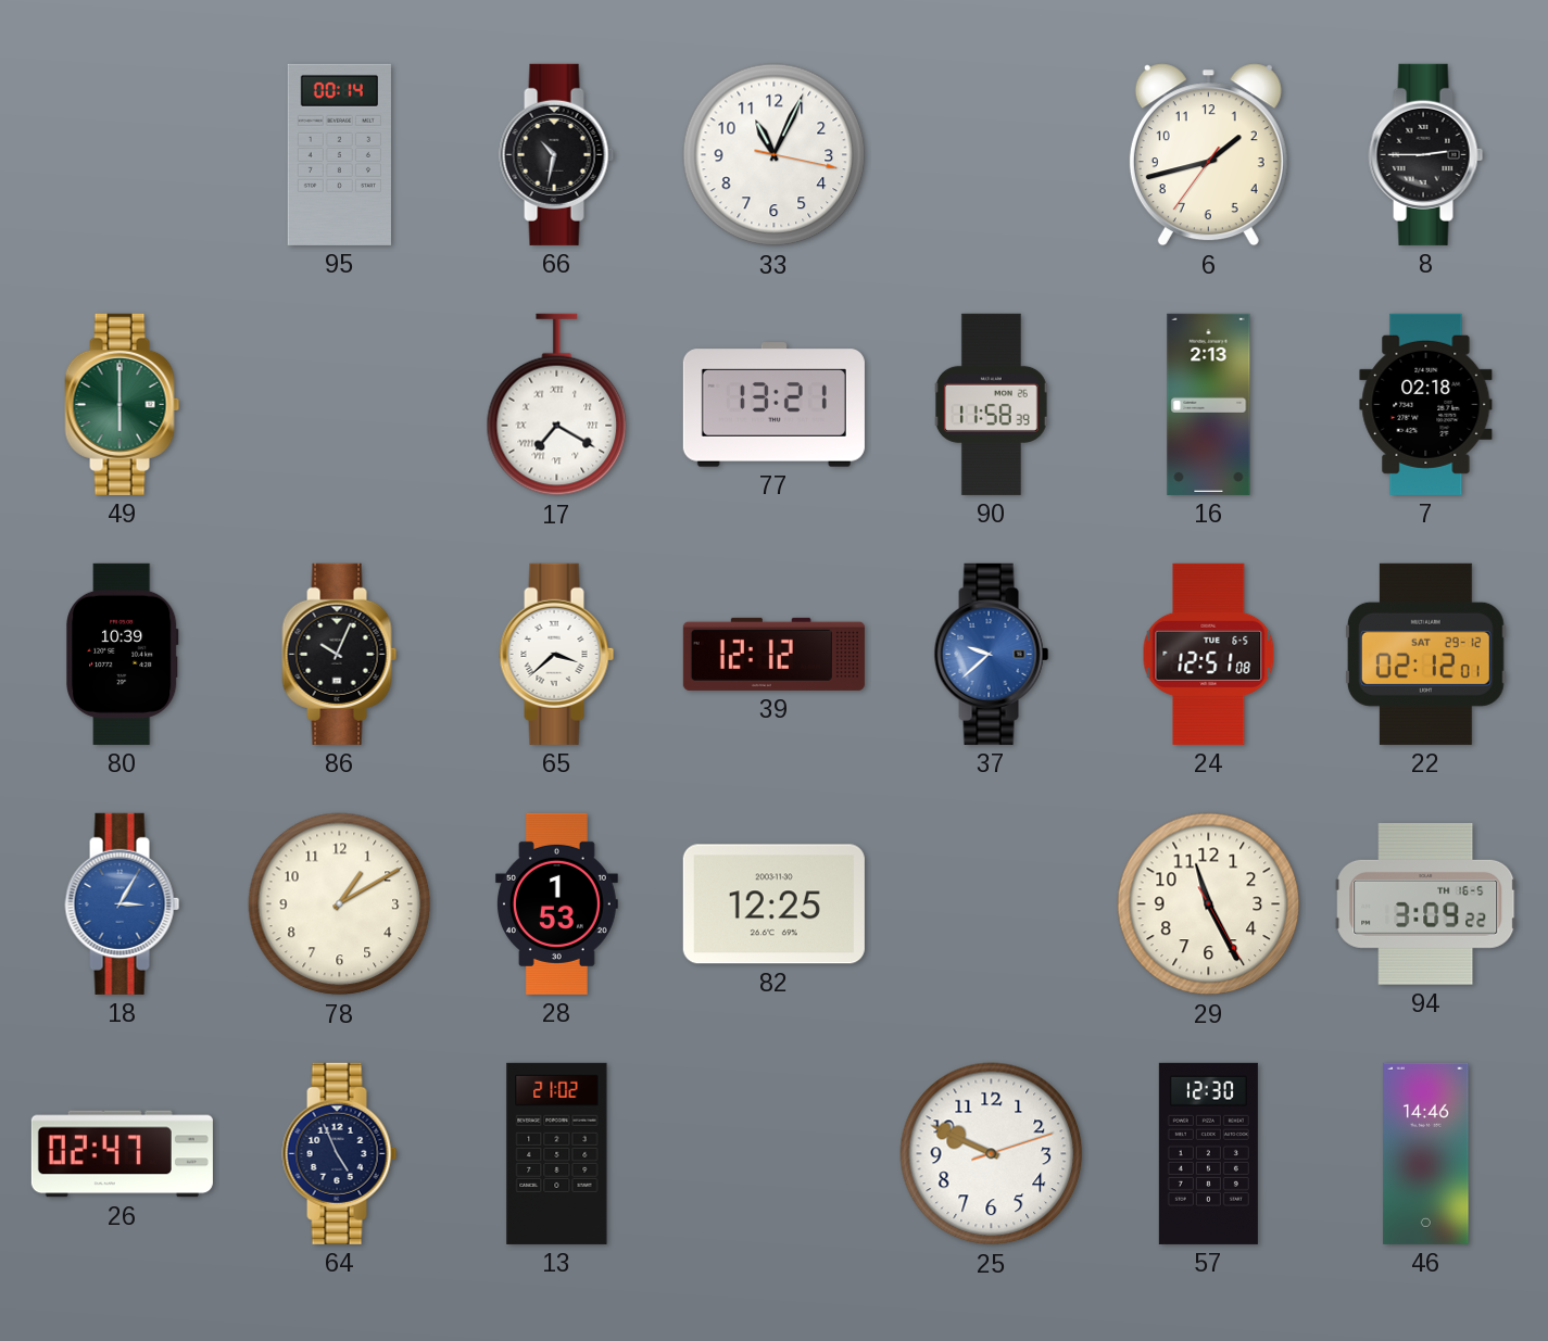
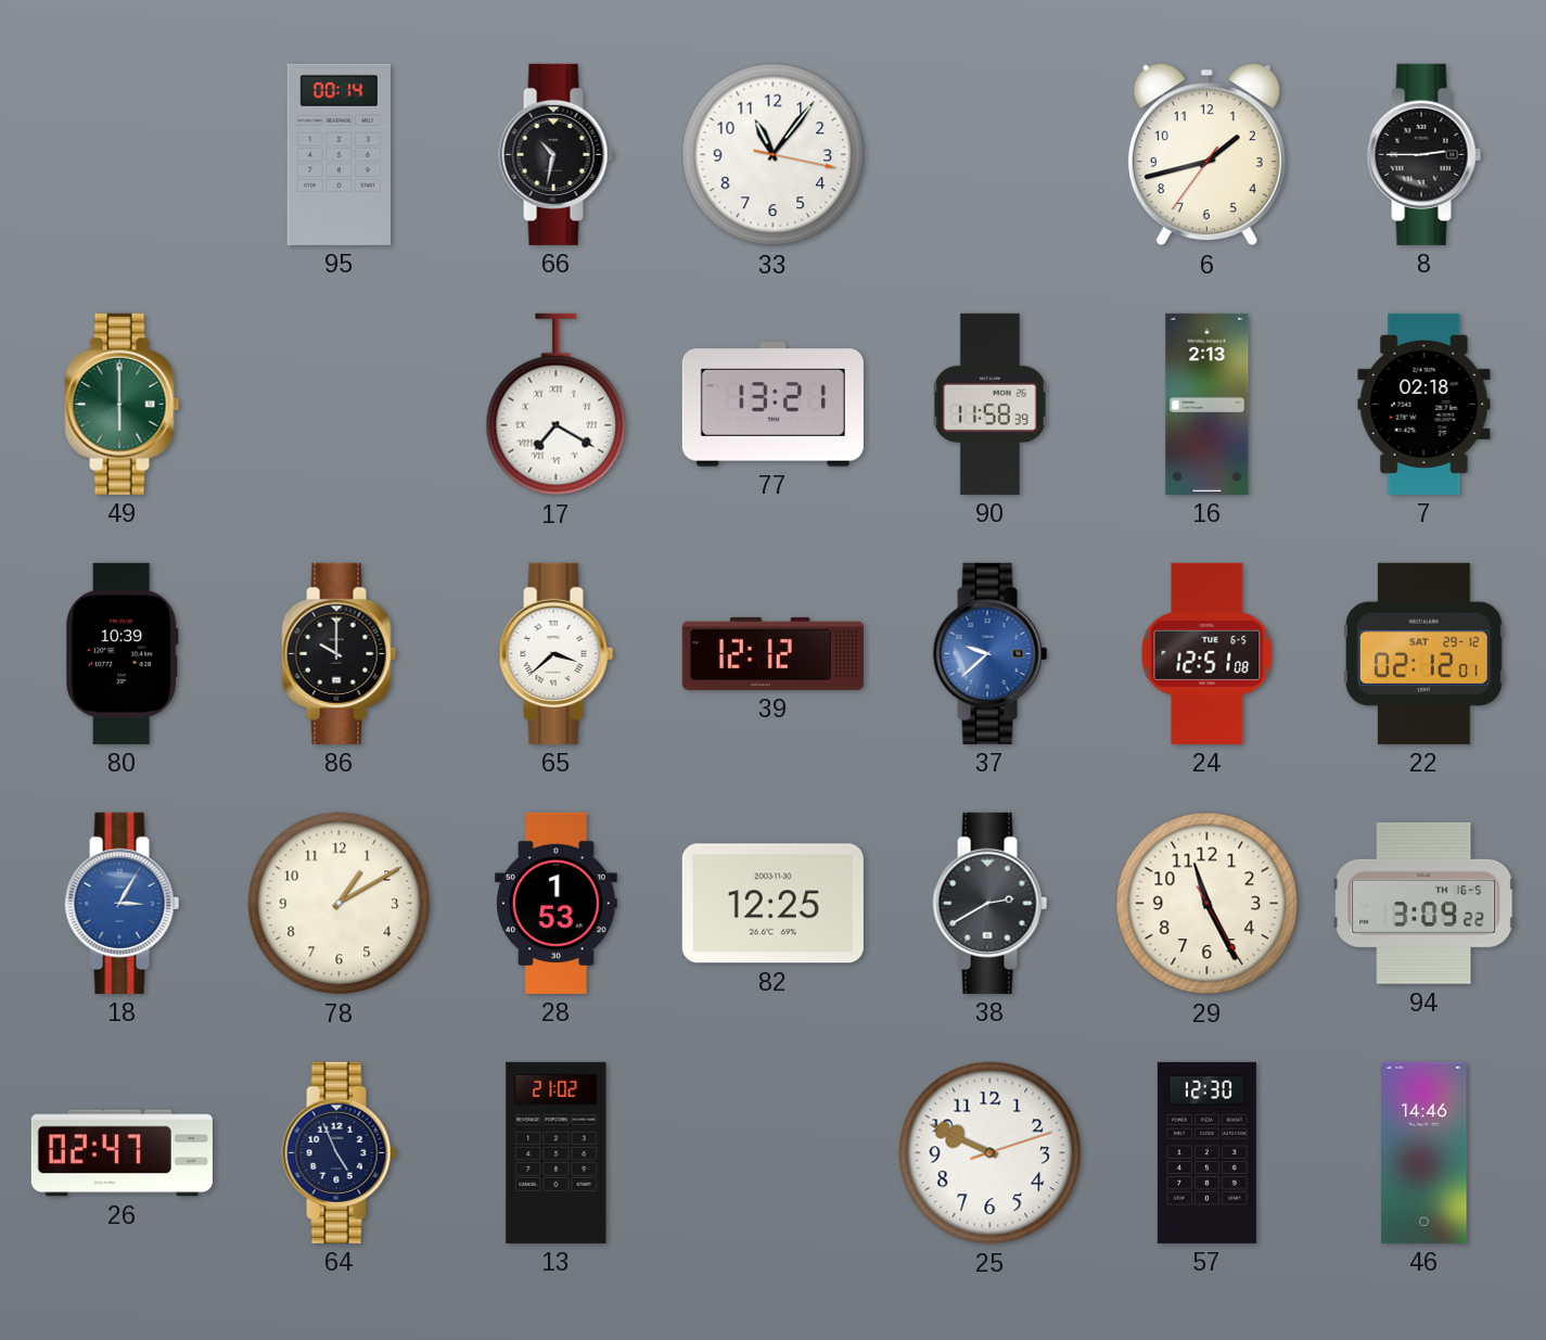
33: 11:04 -> 11:06
86: 10:04 -> 10:00
38: none -> 2:40
